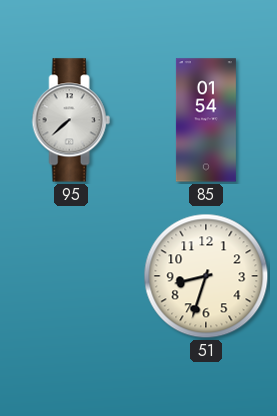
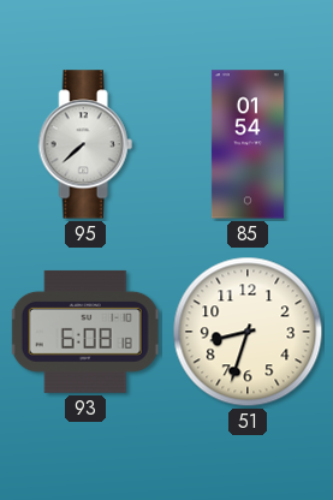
93: none -> 6:08
